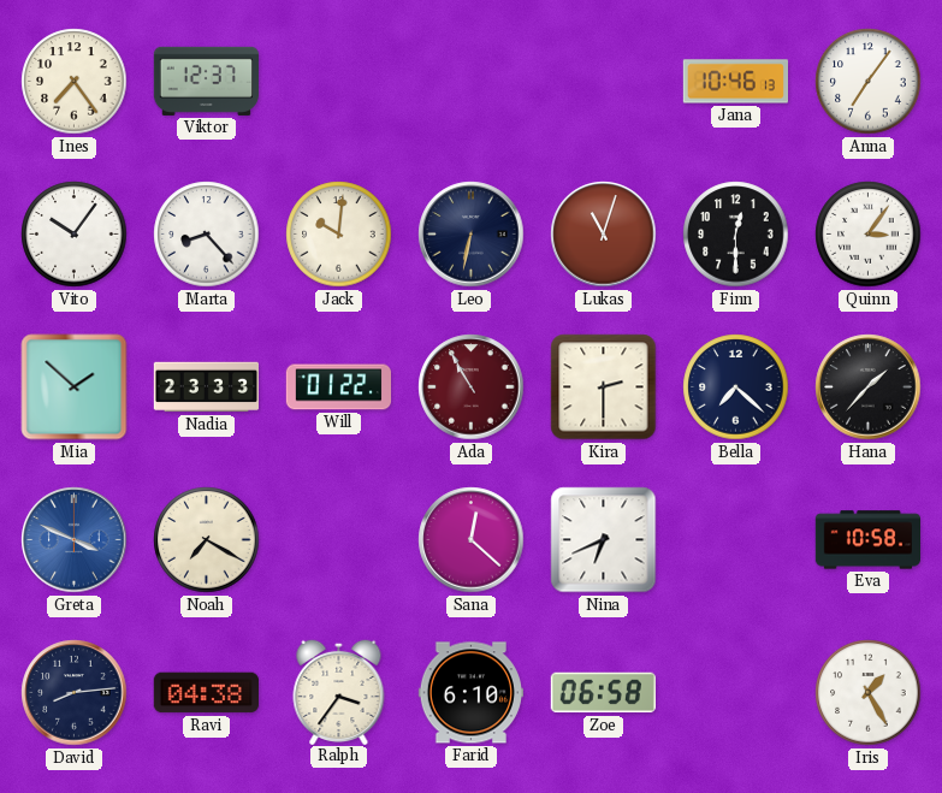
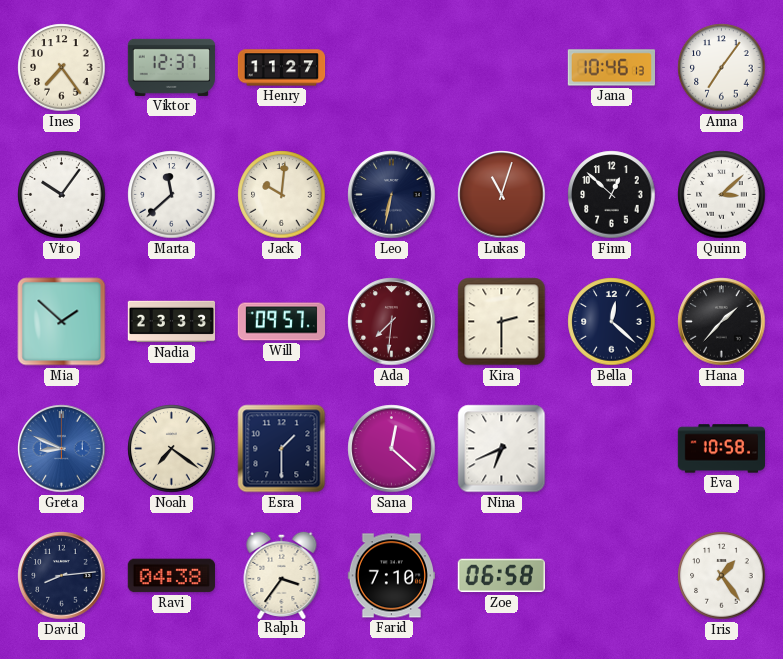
Henry: none -> 11:27
Marta: 8:23 -> 11:38
Finn: 12:30 -> 12:52
Quinn: 3:06 -> 3:08
Will: 01:22 -> 09:57
Ada: 10:55 -> 7:31
Bella: 7:22 -> 12:22
Greta: 3:49 -> 8:49
Noah: 7:20 -> 7:21
Esra: none -> 1:30
Farid: 6:10 -> 7:10
Iris: 1:25 -> 1:24
